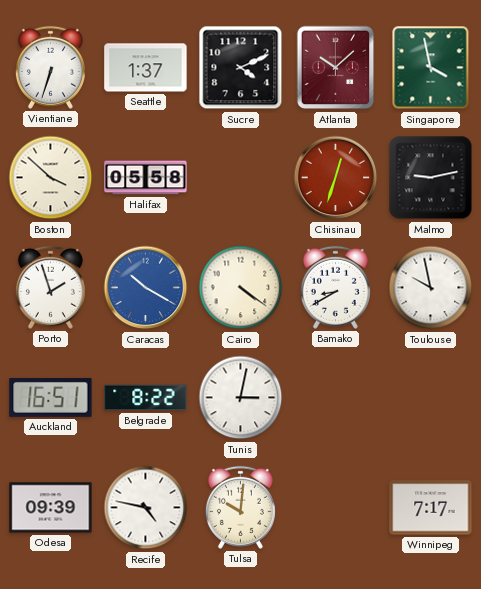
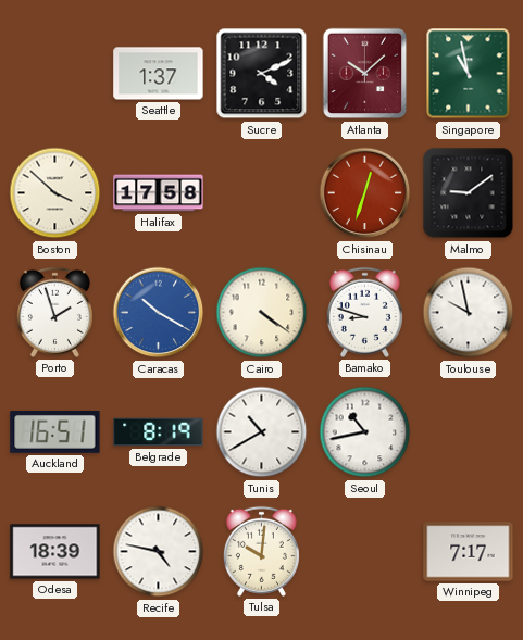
Vientiane: 6:33 -> none
Singapore: 3:58 -> 10:58
Halifax: 05:58 -> 17:58
Malmo: 9:13 -> 9:09
Bamako: 8:40 -> 8:48
Belgrade: 8:22 -> 8:19
Tunis: 3:02 -> 10:40
Seoul: none -> 10:43
Odesa: 09:39 -> 18:39
